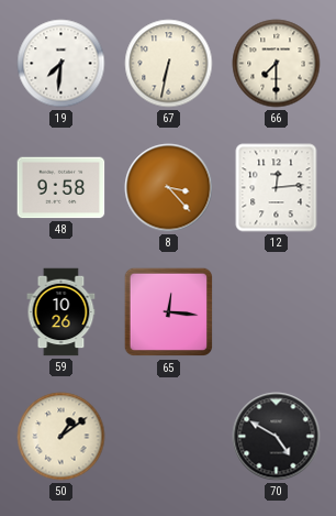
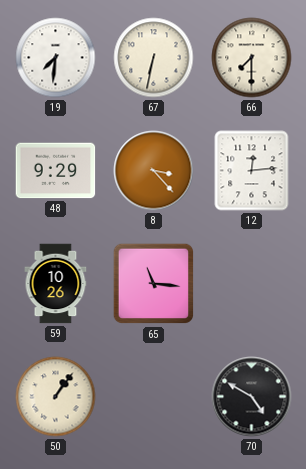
48: 9:58 -> 9:29
65: 12:16 -> 11:16
50: 1:09 -> 1:06
